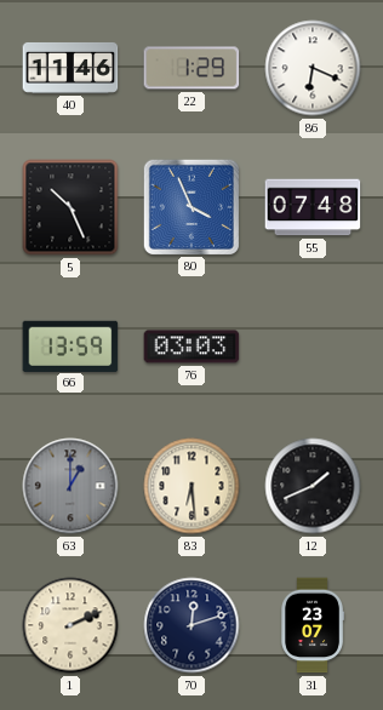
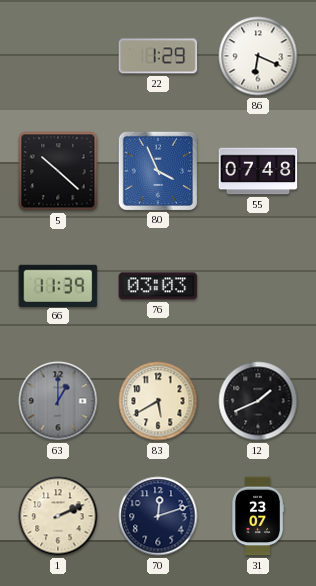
40: 11:46 -> none
5: 10:26 -> 10:22
66: 13:59 -> 11:39
83: 6:29 -> 5:40
